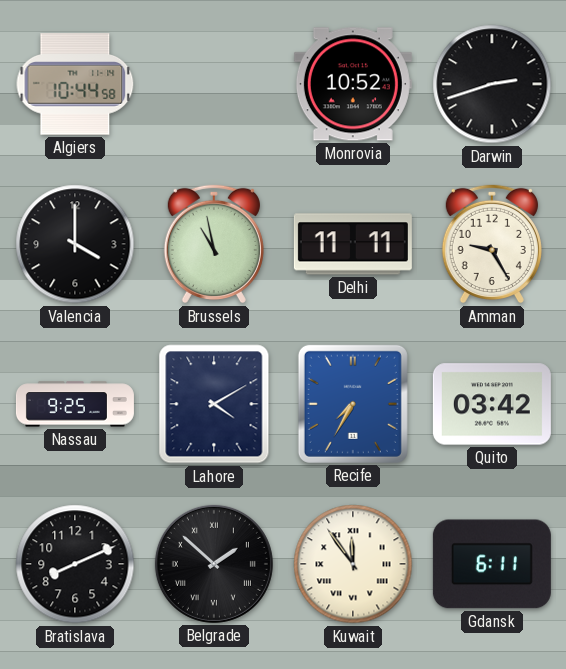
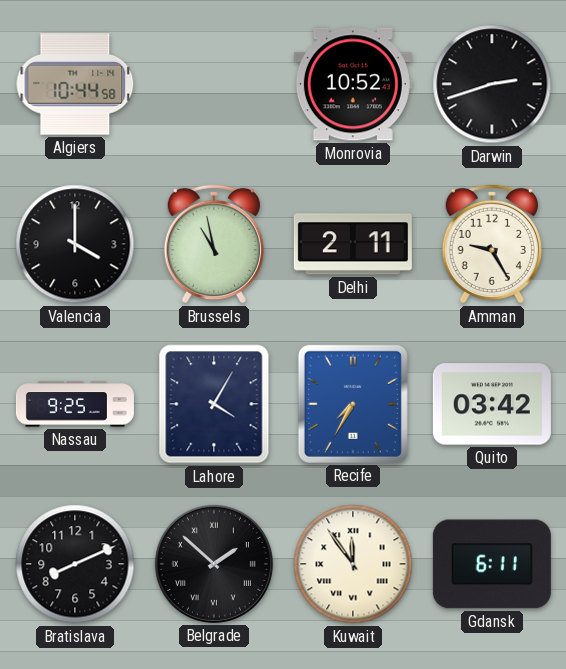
Delhi: 11:11 -> 2:11
Lahore: 4:10 -> 4:05
